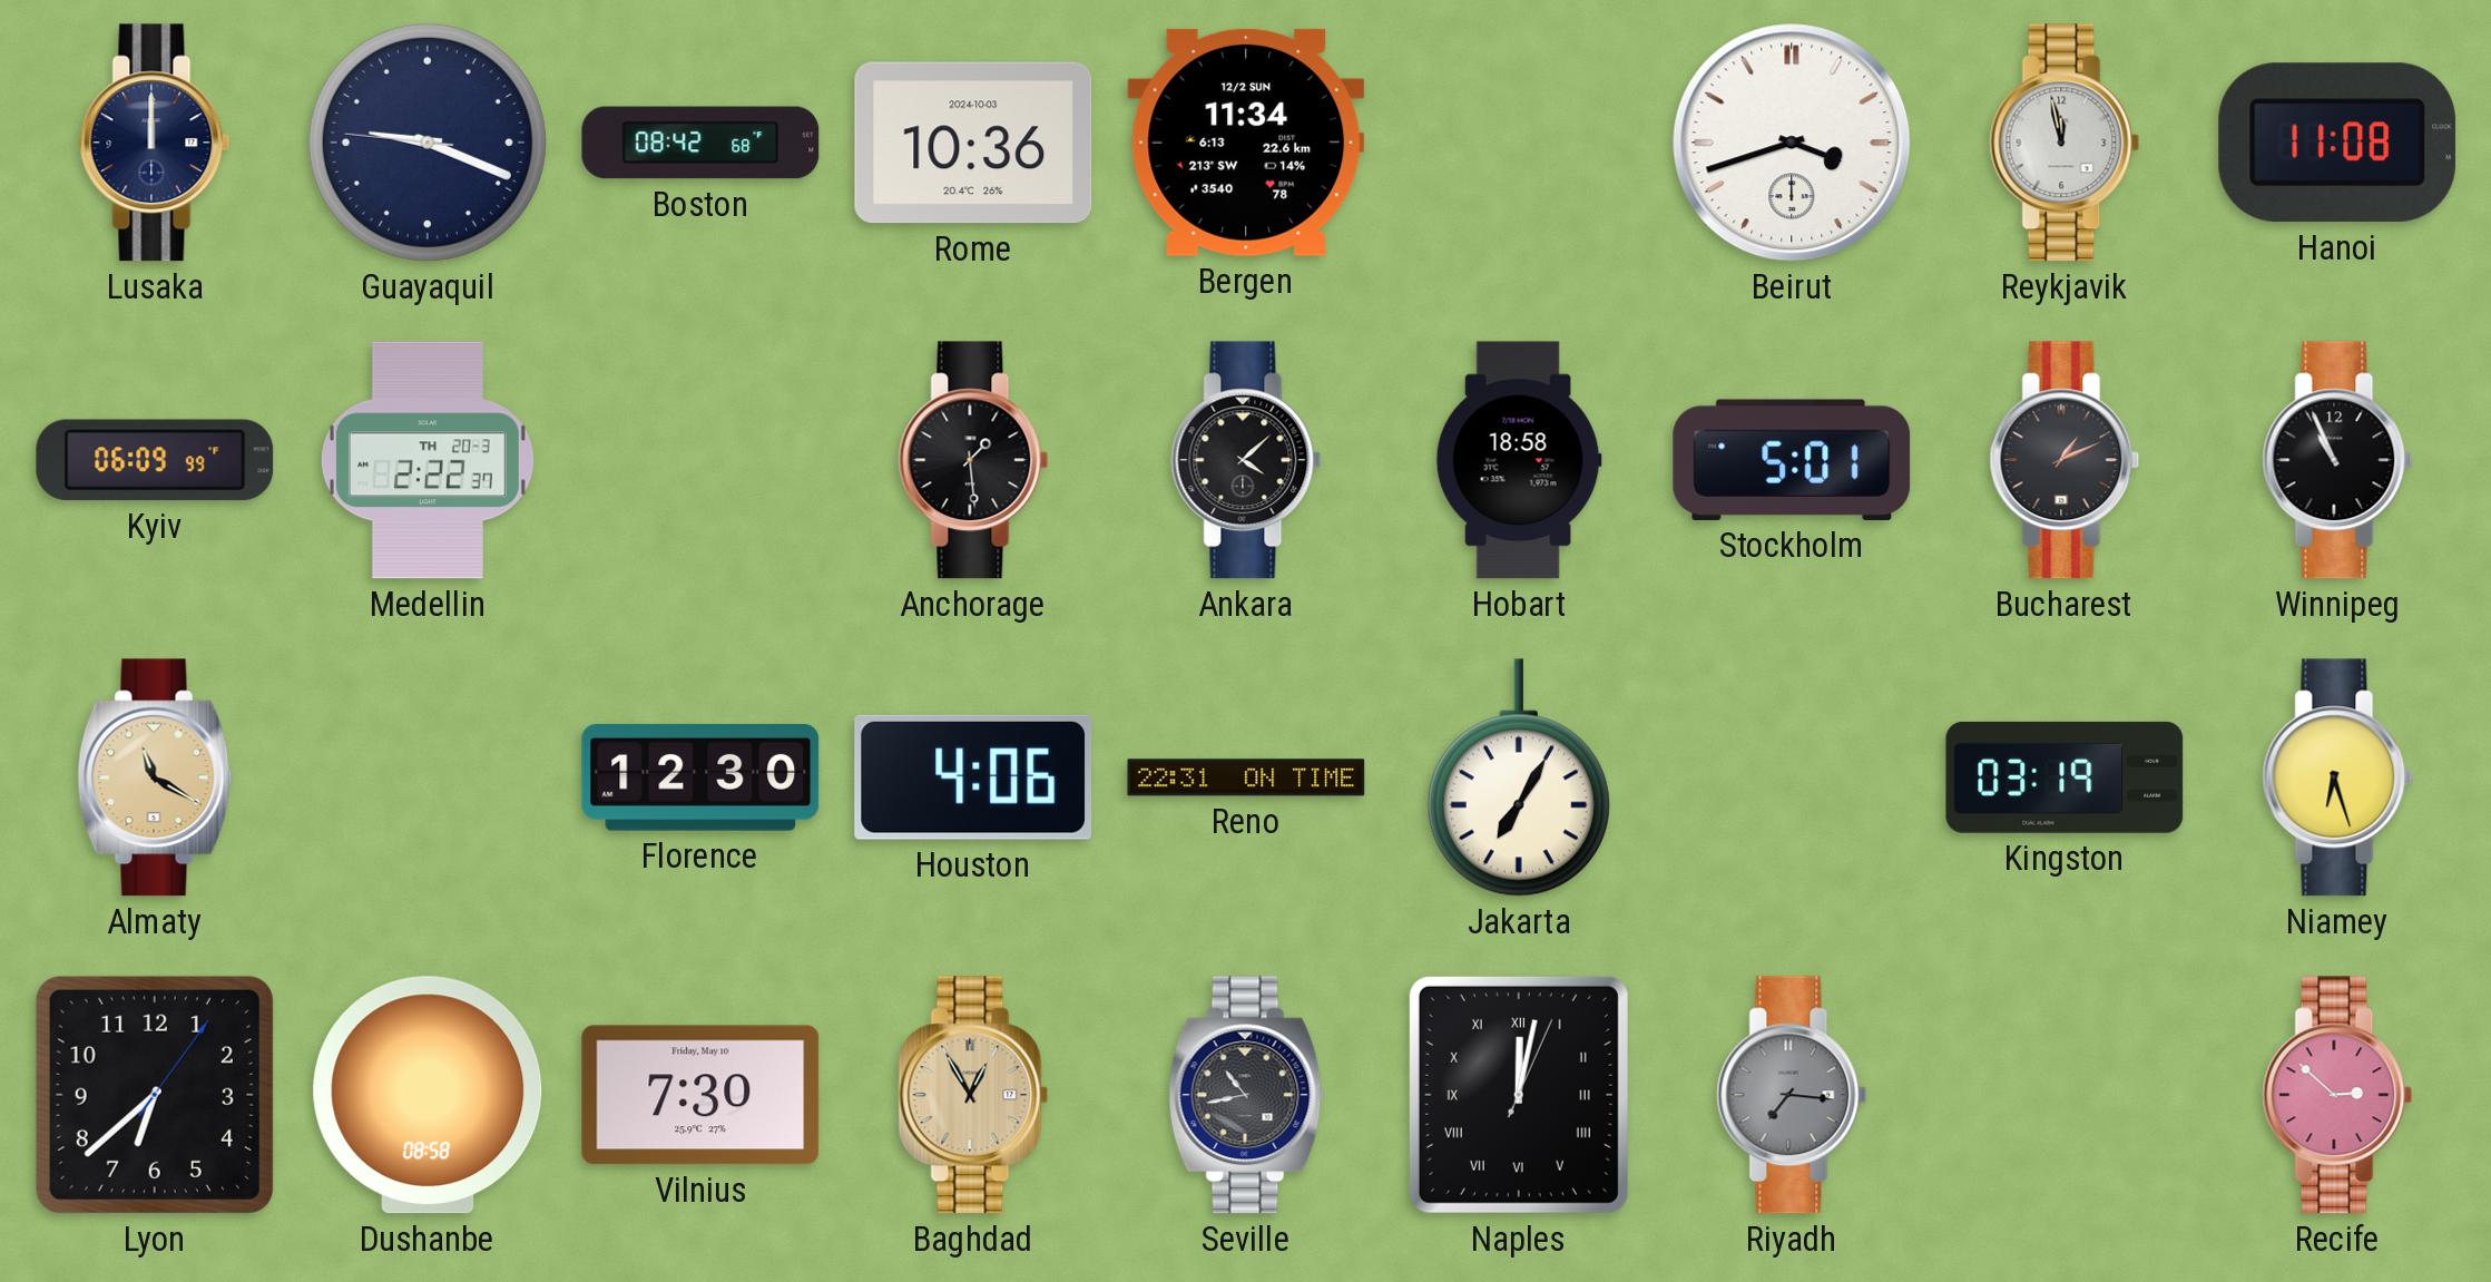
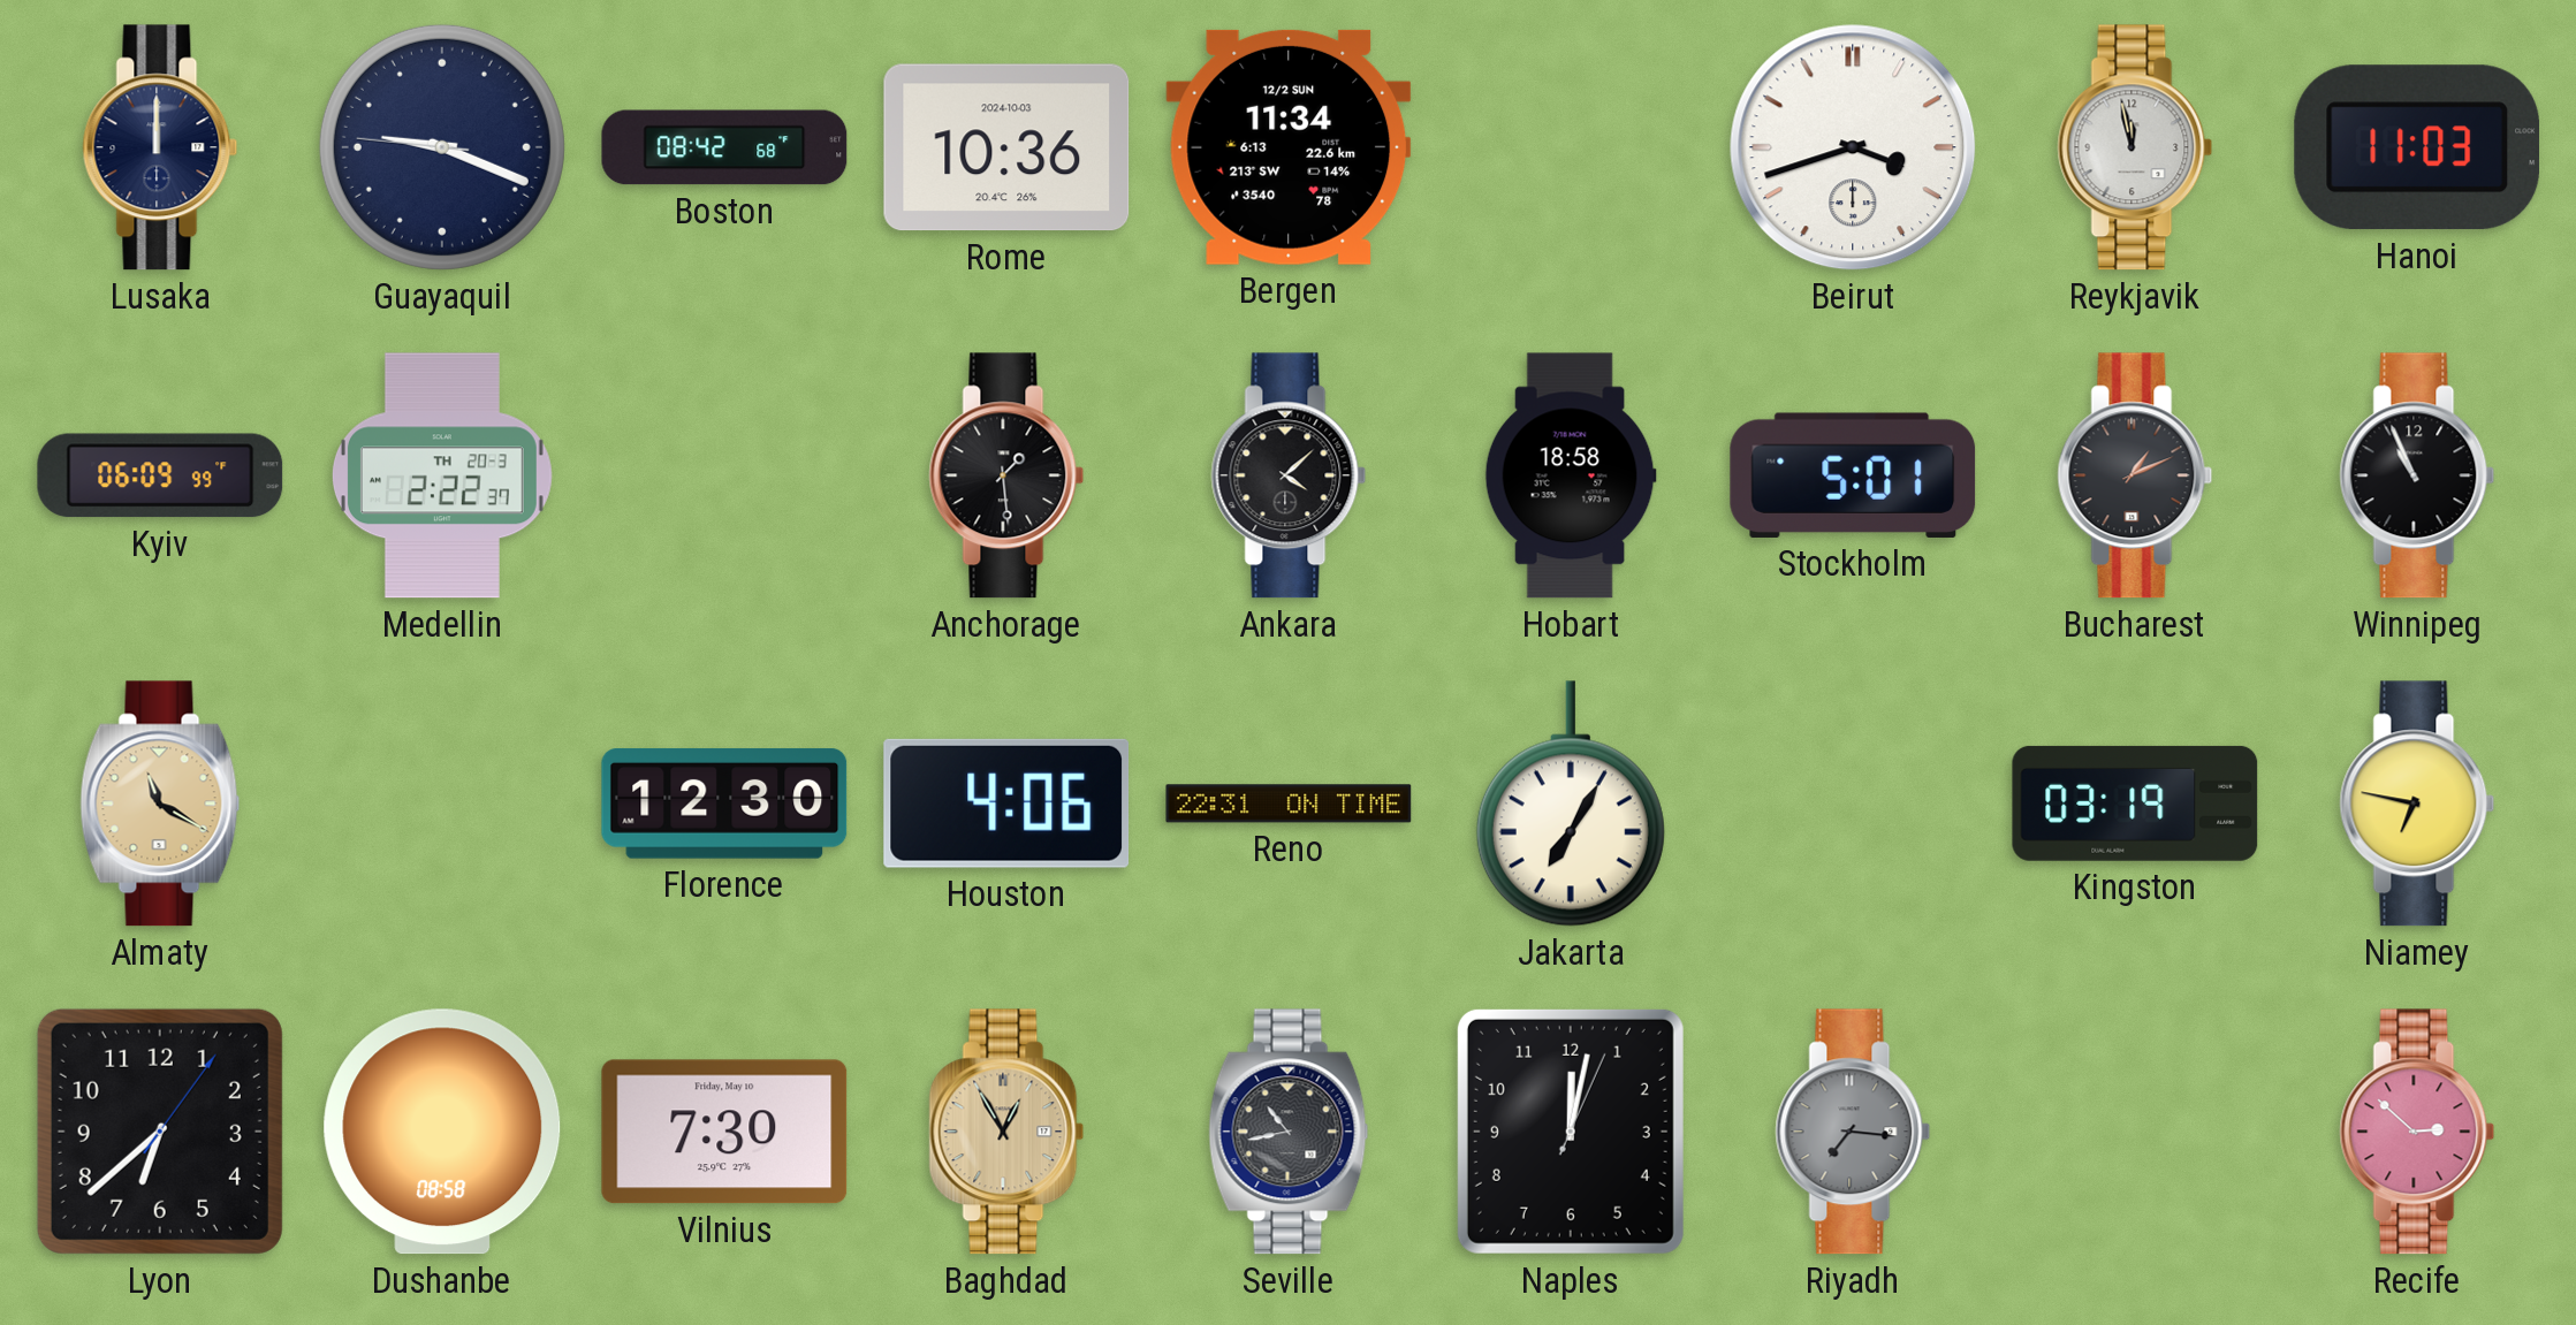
Hanoi: 11:08 -> 11:03
Niamey: 6:27 -> 6:47
Naples numerals: Roman -> Arabic
